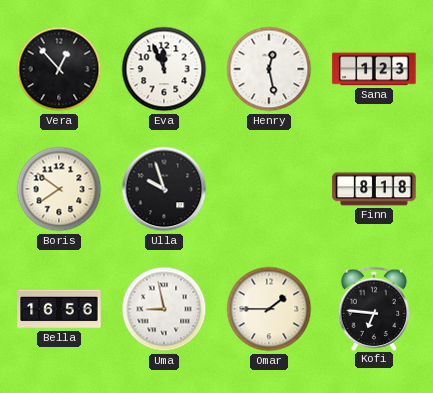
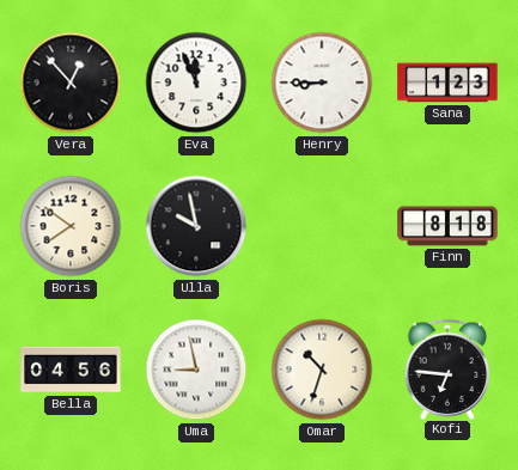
Henry: 12:28 -> 8:45
Ulla: 9:57 -> 9:58
Bella: 16:56 -> 04:56
Omar: 1:45 -> 10:33
